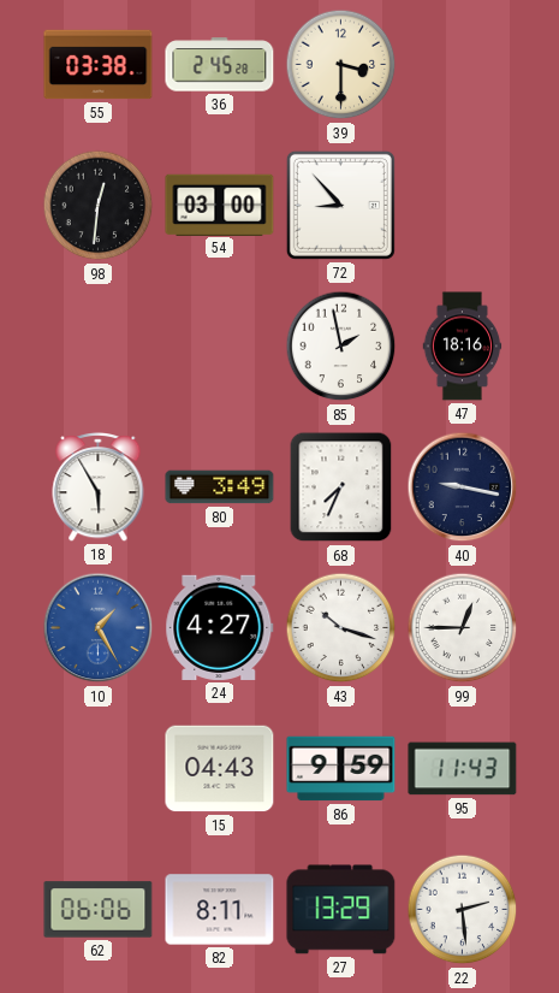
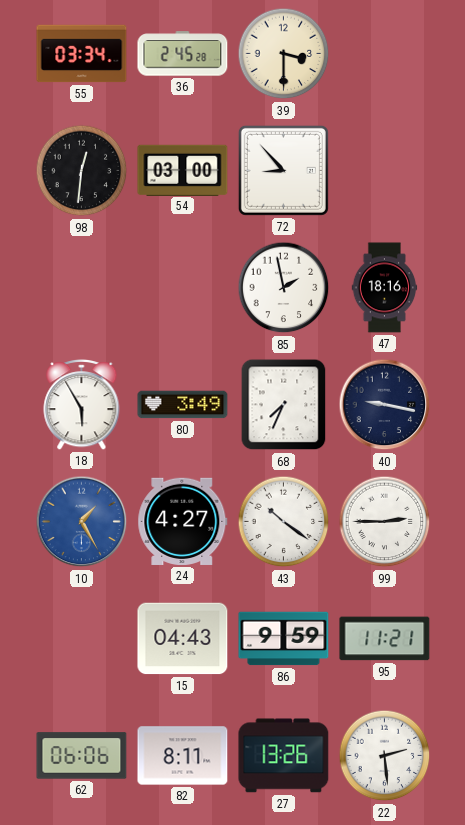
55: 03:38 -> 03:34
43: 10:18 -> 10:21
99: 12:45 -> 2:45
95: 11:43 -> 11:21
27: 13:29 -> 13:26
